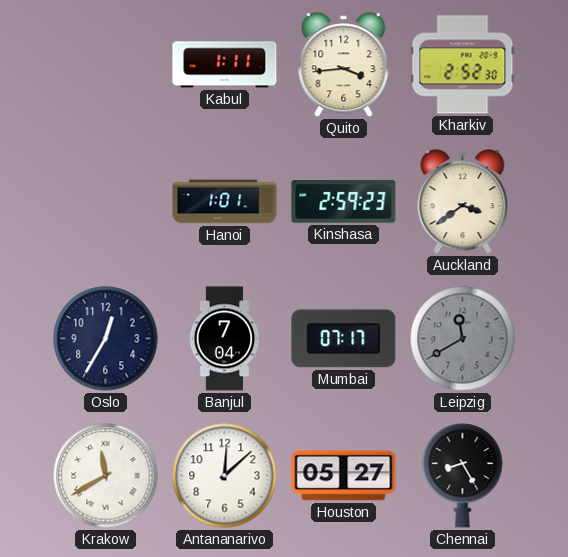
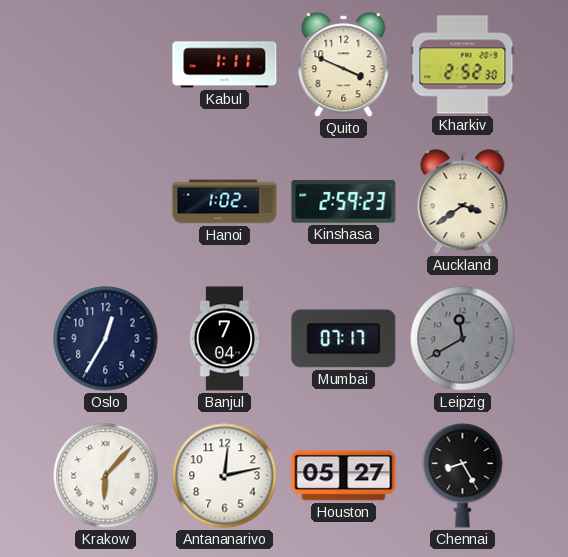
Quito: 3:44 -> 3:49
Hanoi: 1:01 -> 1:02
Krakow: 11:40 -> 6:07
Antananarivo: 12:08 -> 12:13
